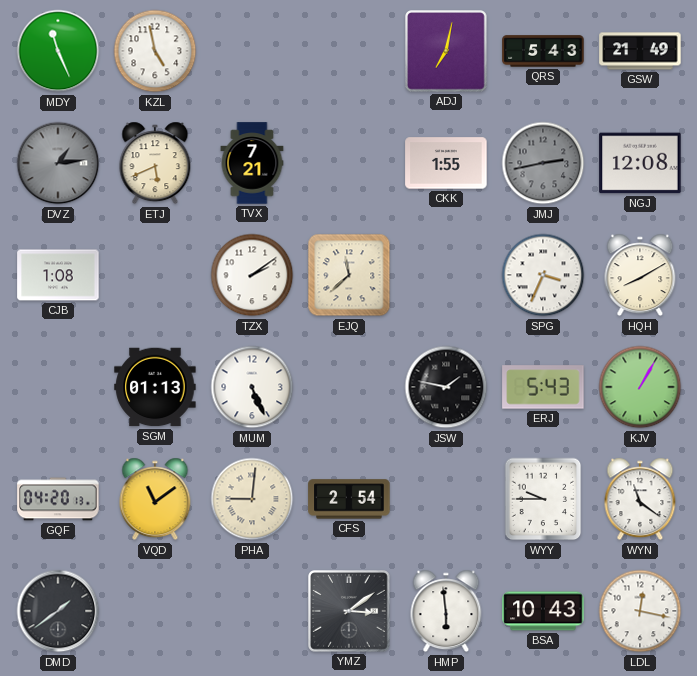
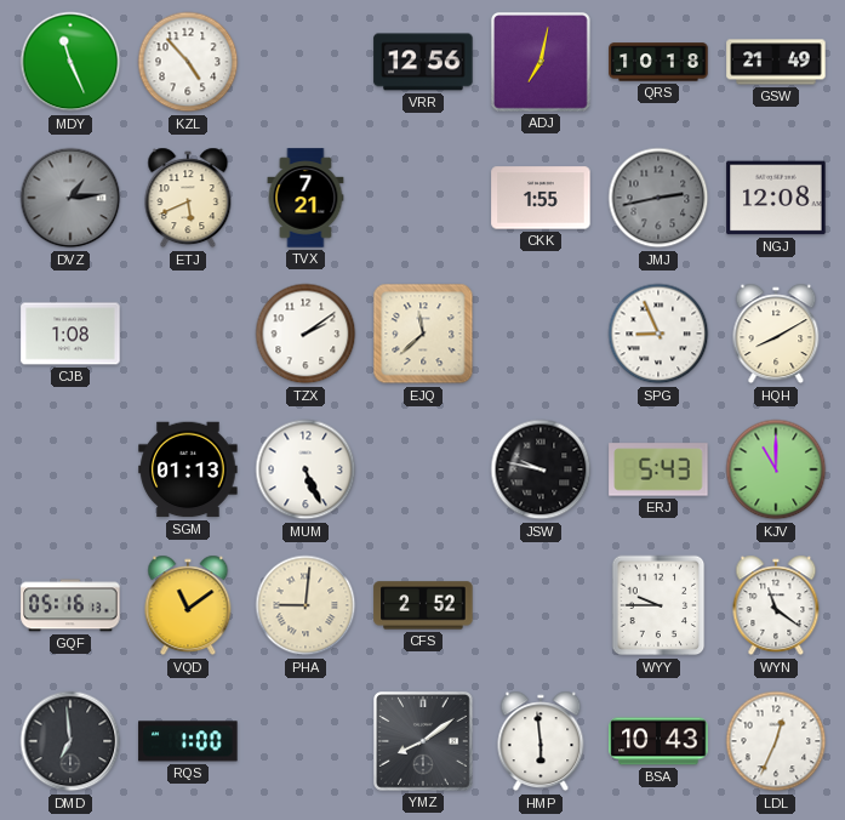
KZL: 4:58 -> 4:53
VRR: none -> 12:56
QRS: 5:43 -> 10:18
SPG: 3:34 -> 8:56
JSW: 1:47 -> 9:47
KJV: 1:05 -> 11:00
GQF: 04:20 -> 05:16
CFS: 2:54 -> 2:52
DMD: 1:39 -> 6:59
RQS: none -> 1:00
YMZ: 3:09 -> 8:09
LDL: 12:17 -> 12:34
